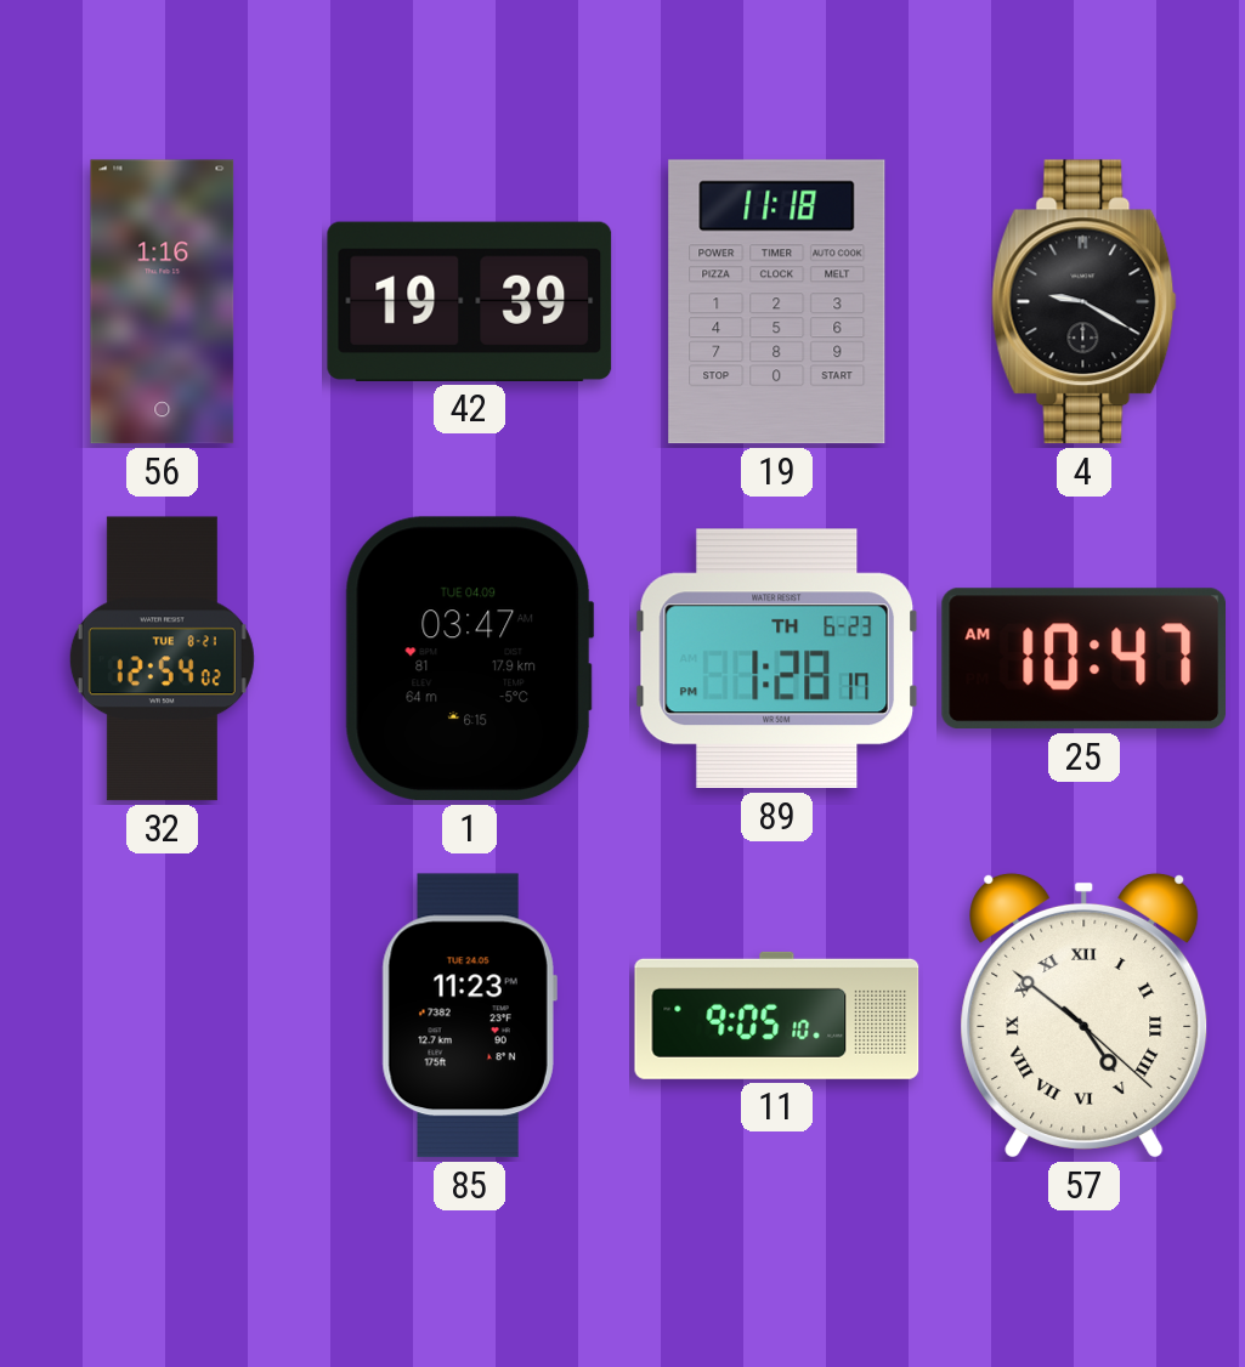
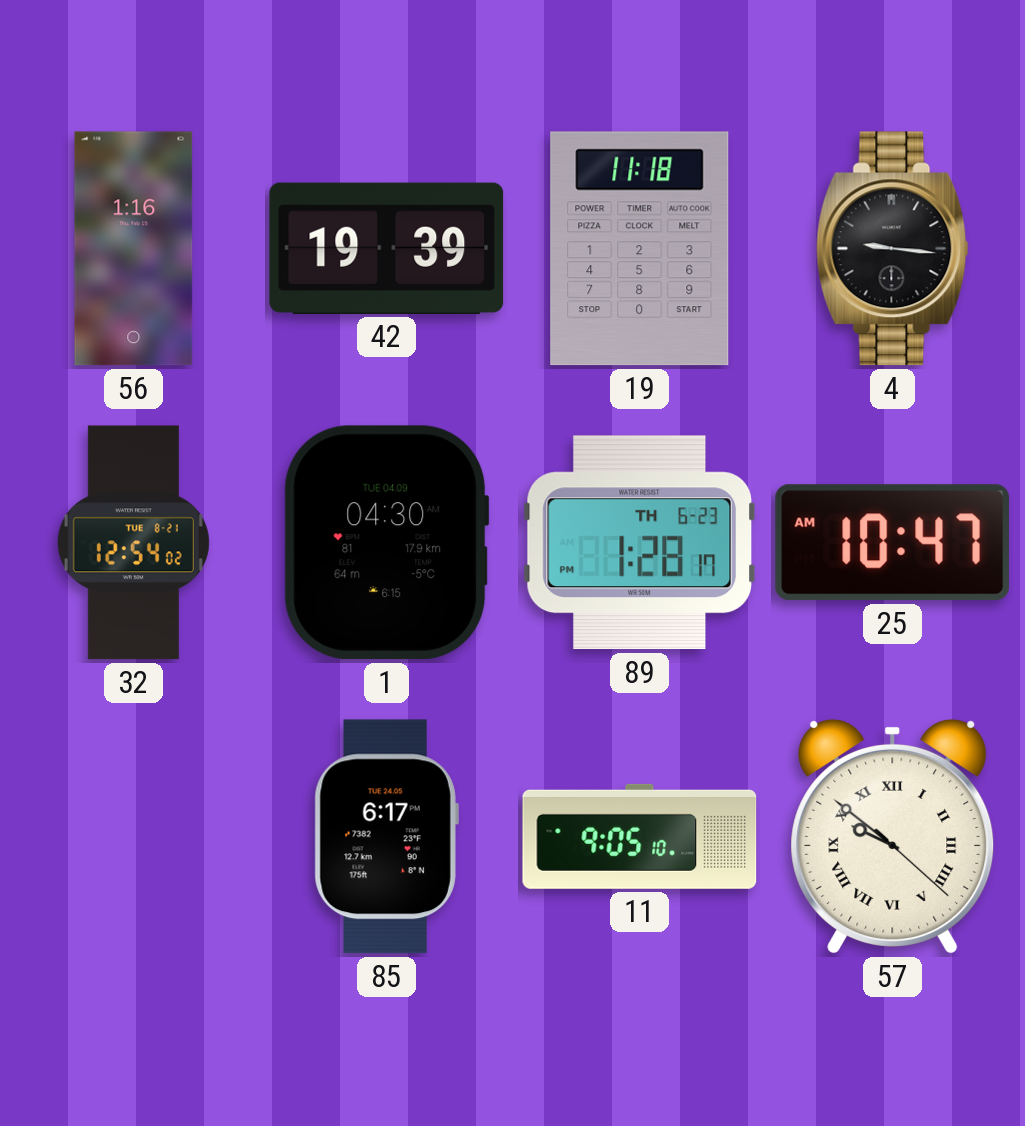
4: 9:20 -> 9:16
1: 03:47 -> 04:30
85: 11:23 -> 6:17
57: 4:51 -> 9:51
